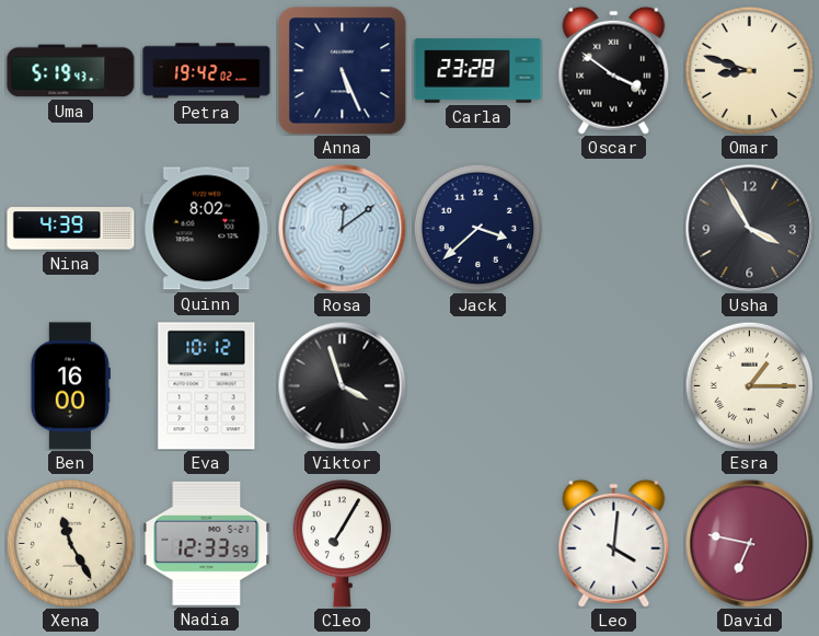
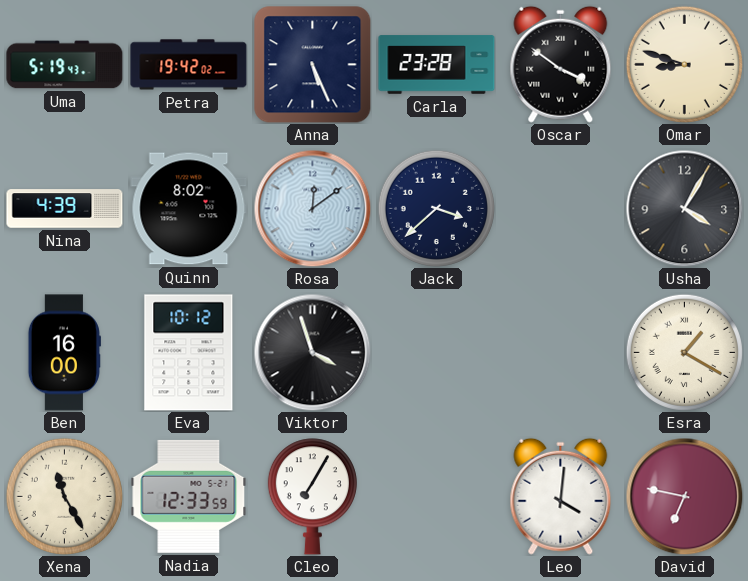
Usha: 3:55 -> 4:05
Esra: 1:15 -> 1:20
